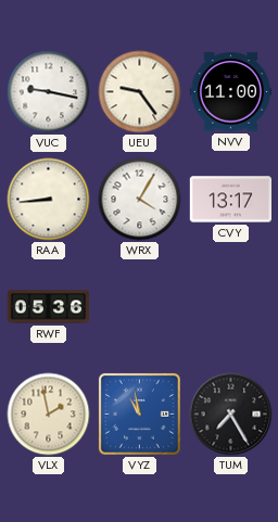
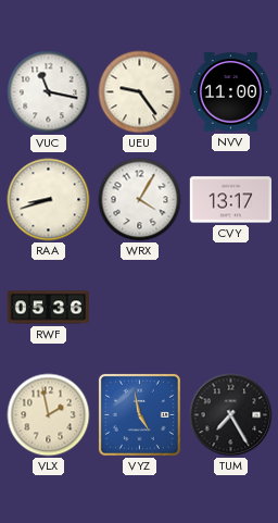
VUC: 9:17 -> 11:17
RAA: 8:44 -> 8:42
VYZ: 10:58 -> 4:58
